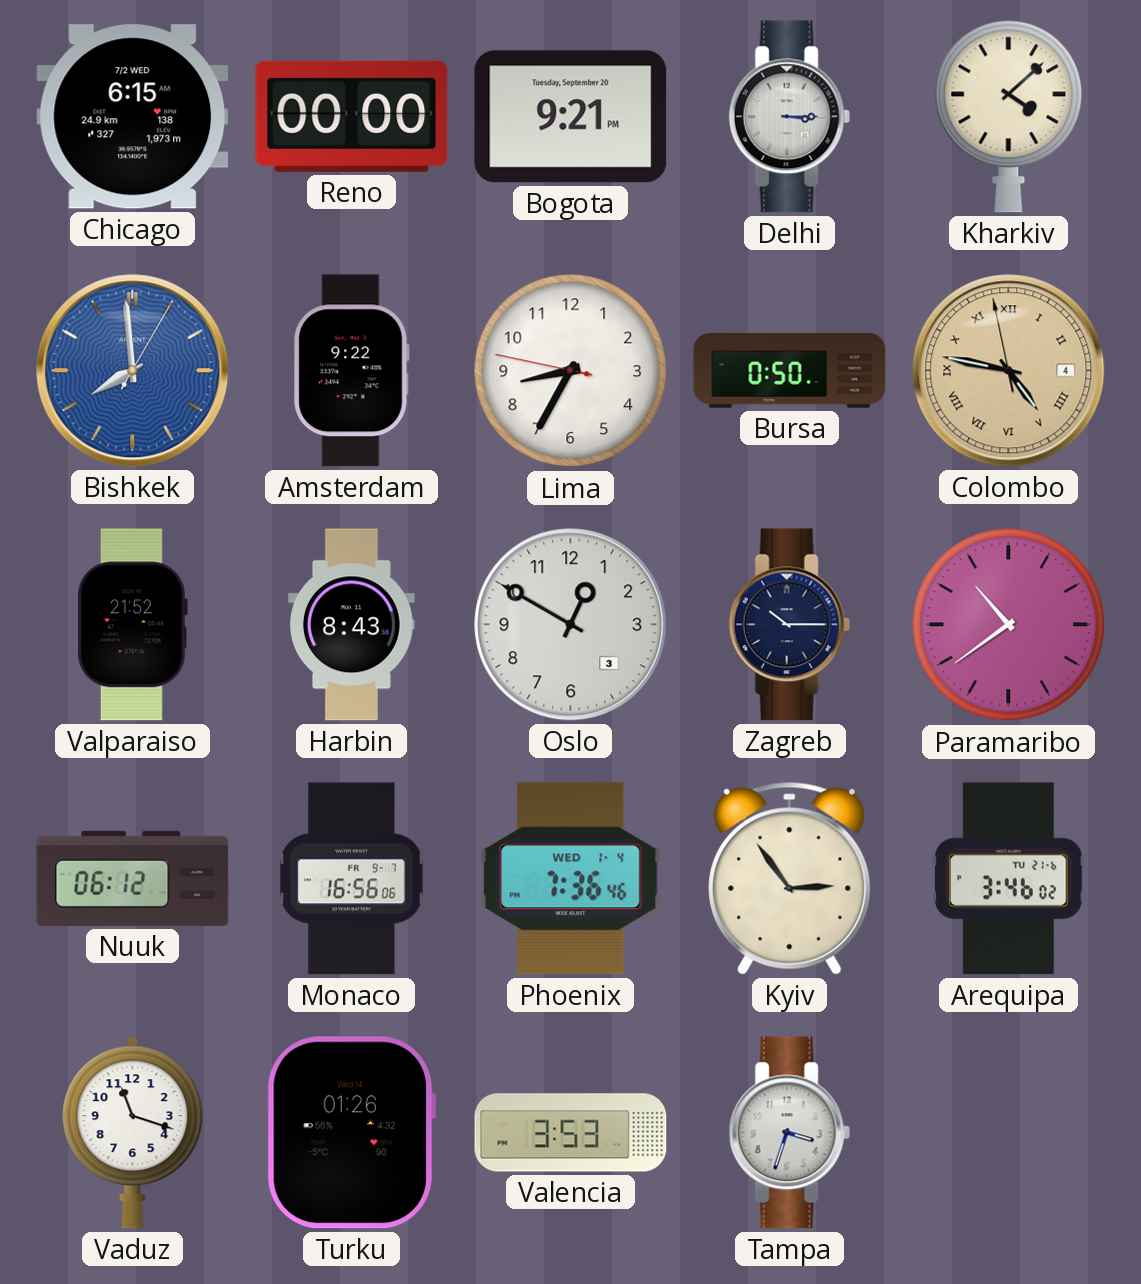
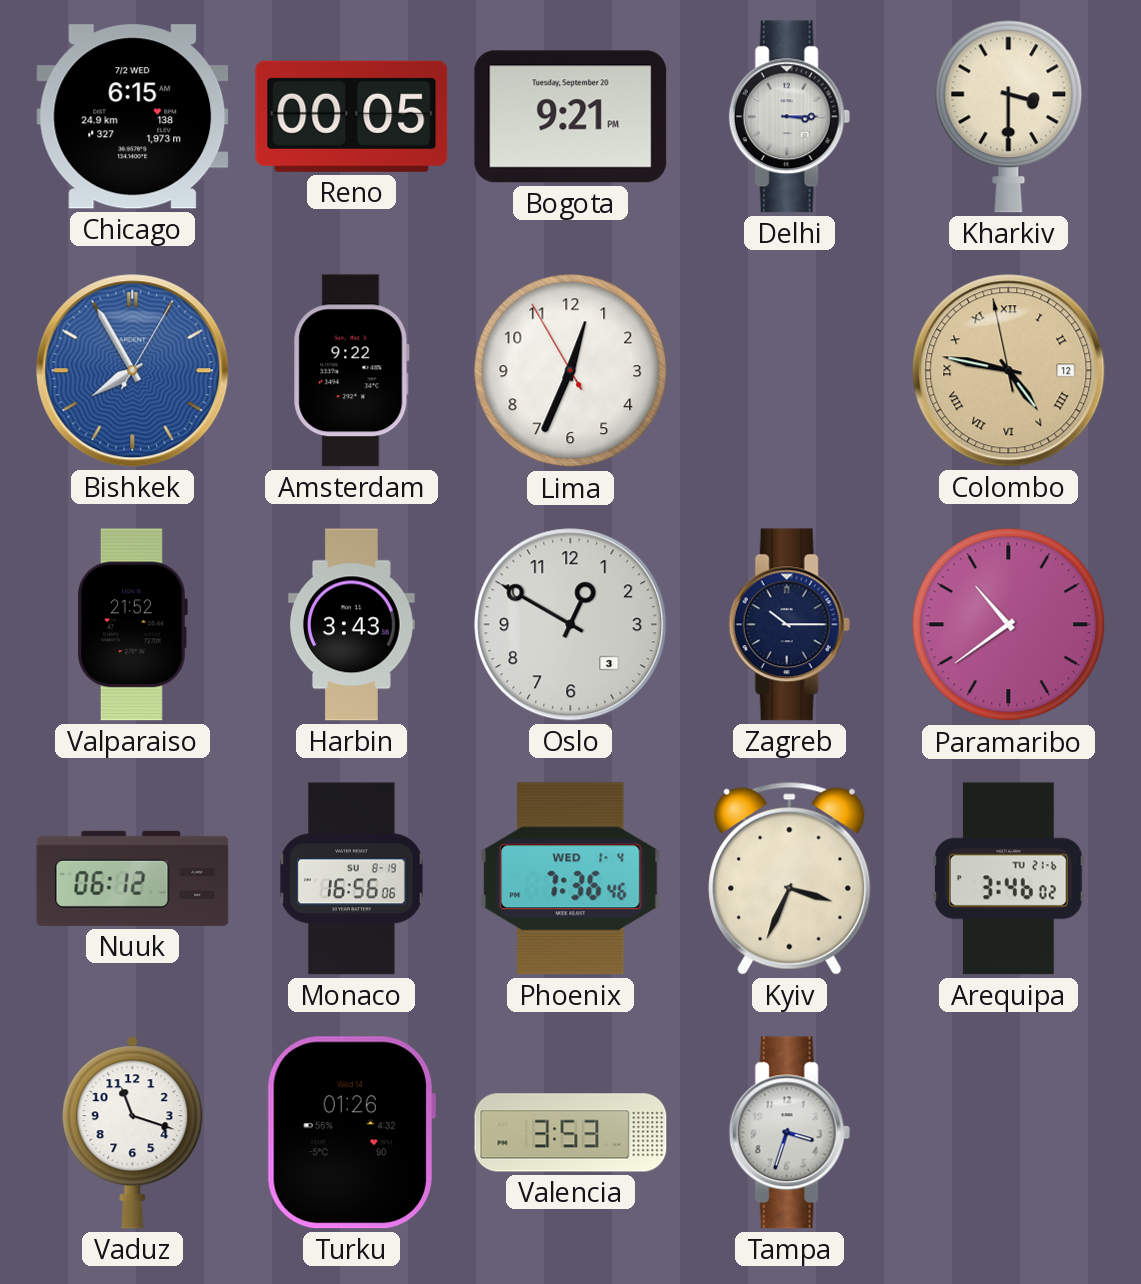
Reno: 00:00 -> 00:05
Kharkiv: 4:08 -> 3:30
Bishkek: 7:59 -> 7:55
Lima: 8:34 -> 12:33
Bursa: 0:50 -> none
Colombo date: 4 -> 12
Harbin: 8:43 -> 3:43
Monaco date: FR 9-7 -> SU 8-19
Kyiv: 2:54 -> 3:34
